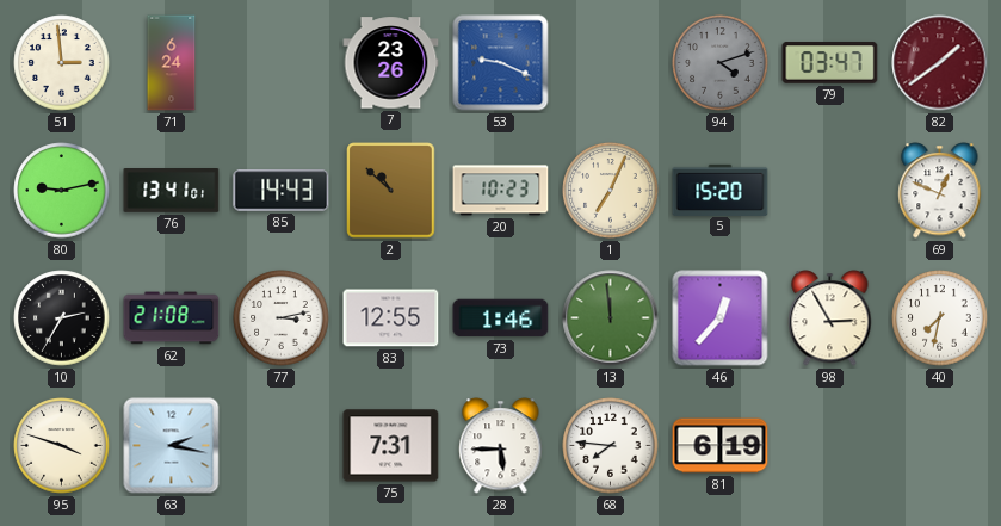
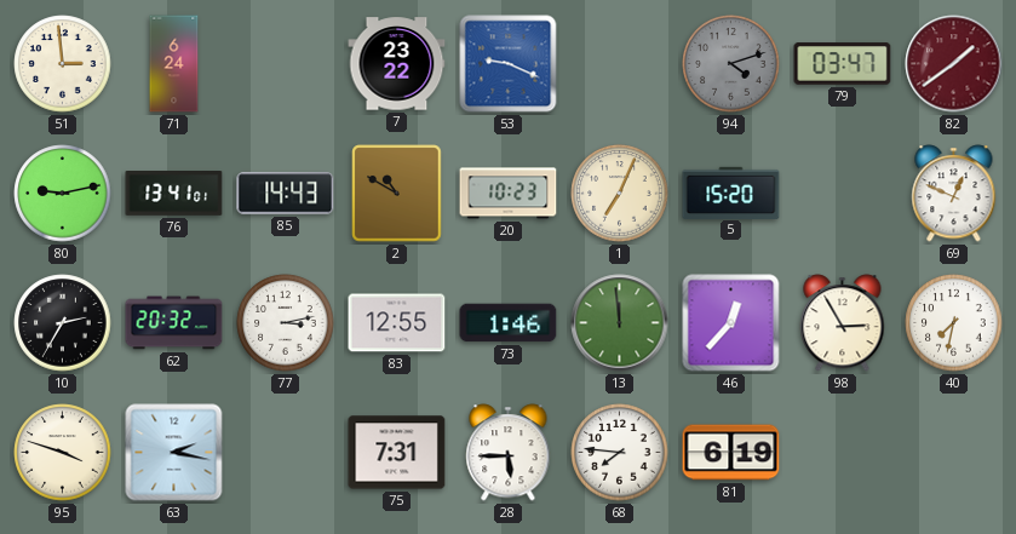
7: 23:26 -> 23:22
2: 10:52 -> 10:50
62: 21:08 -> 20:32
